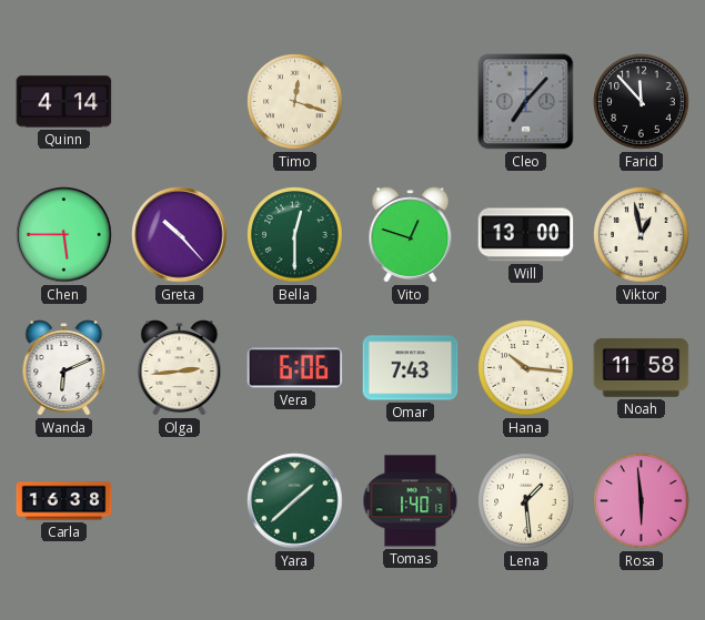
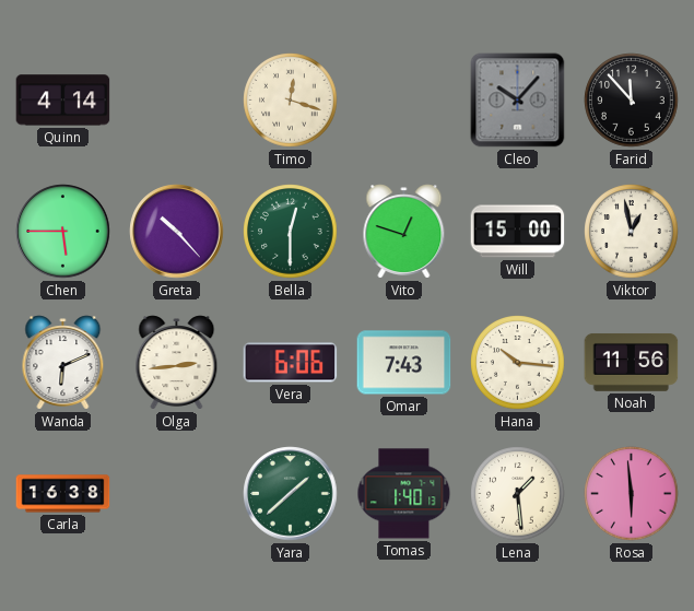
Cleo: 7:07 -> 10:07
Will: 13:00 -> 15:00
Noah: 11:58 -> 11:56
